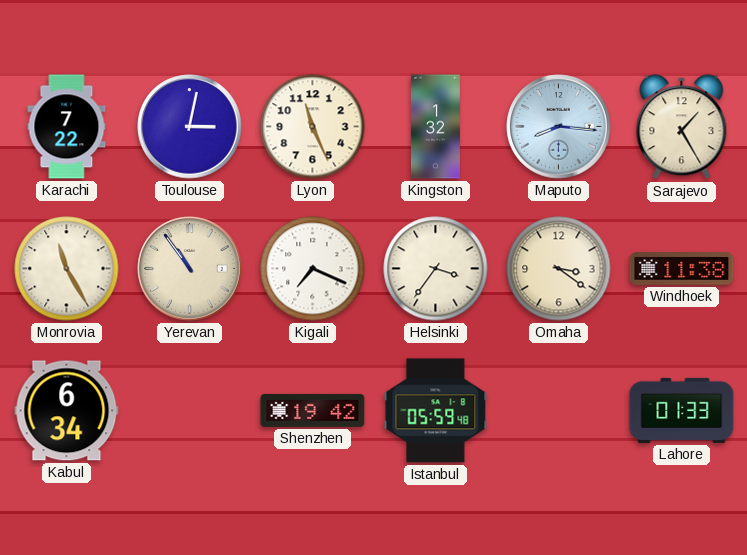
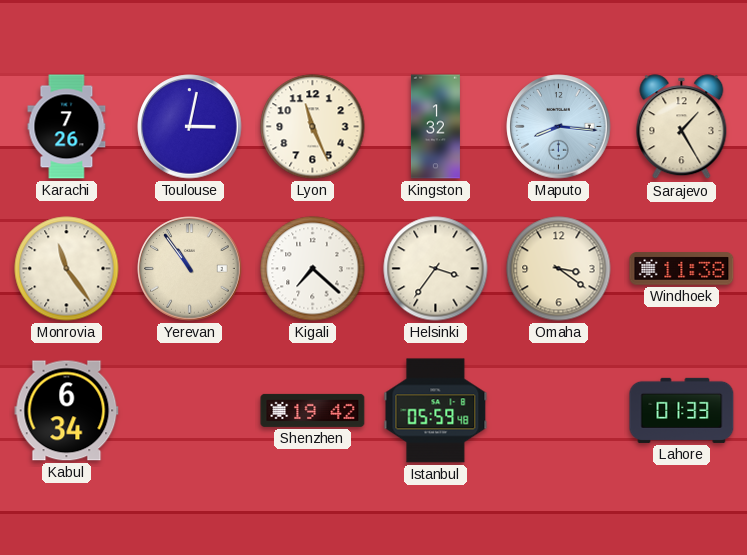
Karachi: 7:22 -> 7:26
Monrovia: 11:25 -> 11:24
Kigali: 7:19 -> 7:22
